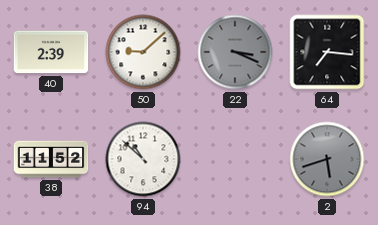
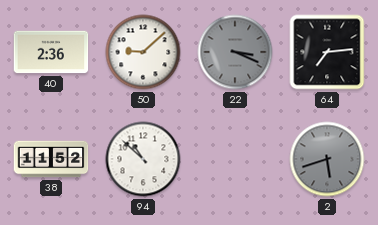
40: 2:39 -> 2:36
64: 7:16 -> 7:14
